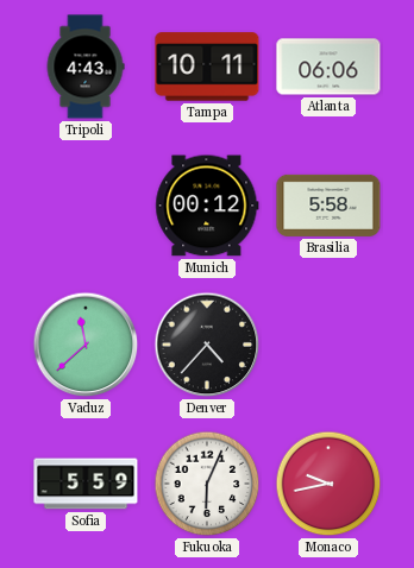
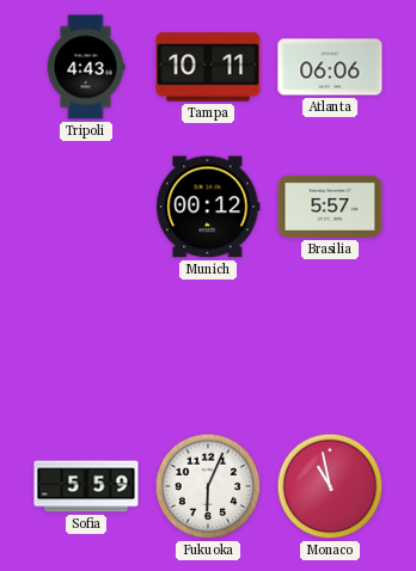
Brasilia: 5:58 -> 5:57
Vaduz: 11:38 -> none
Denver: 4:37 -> none
Monaco: 9:43 -> 10:58
